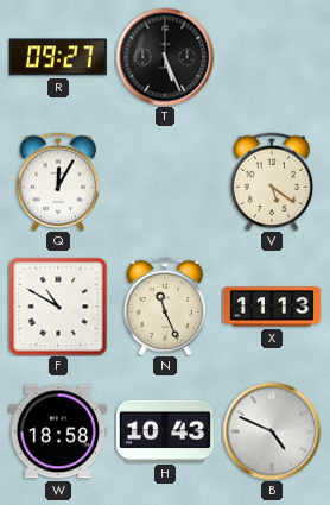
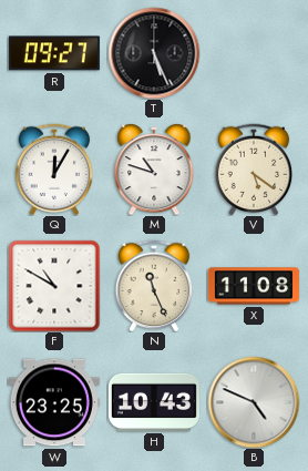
M: none -> 10:48
X: 11:13 -> 11:08
W: 18:58 -> 23:25
